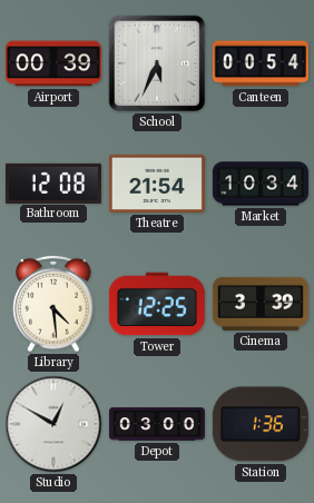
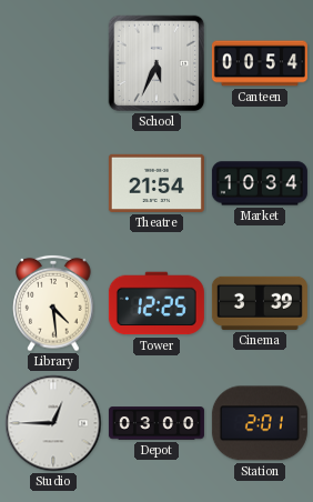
Airport: 00:39 -> none
Bathroom: 12:08 -> none
Studio: 12:50 -> 12:45
Station: 1:36 -> 2:01
